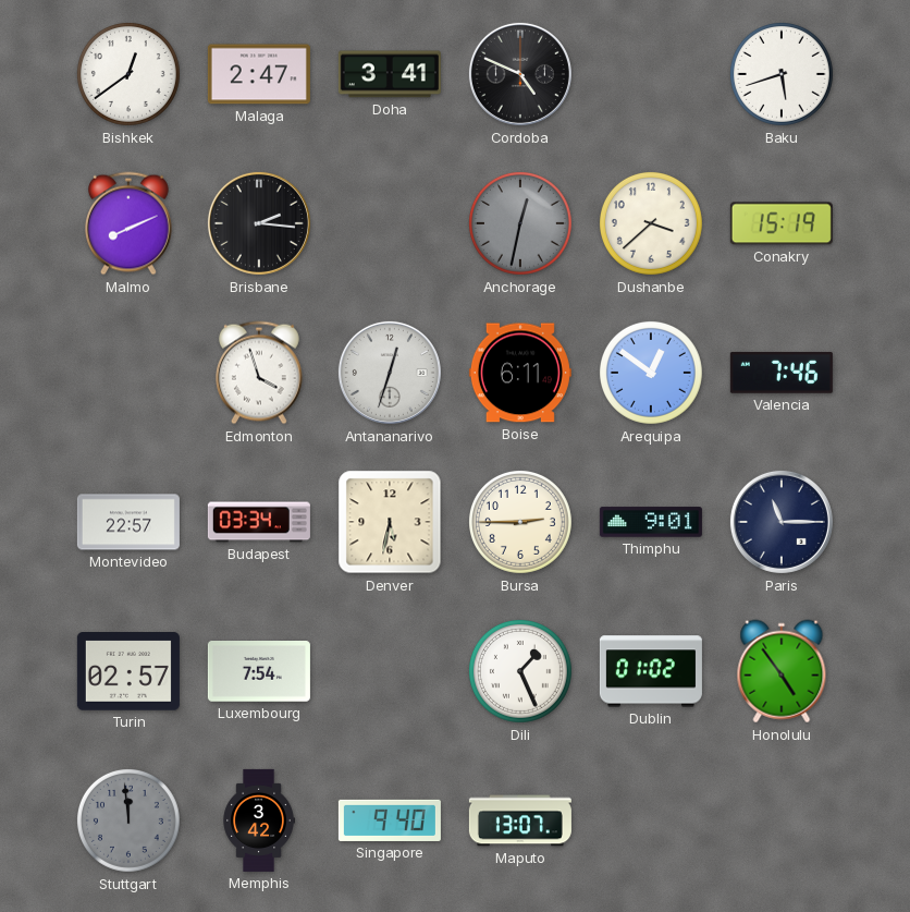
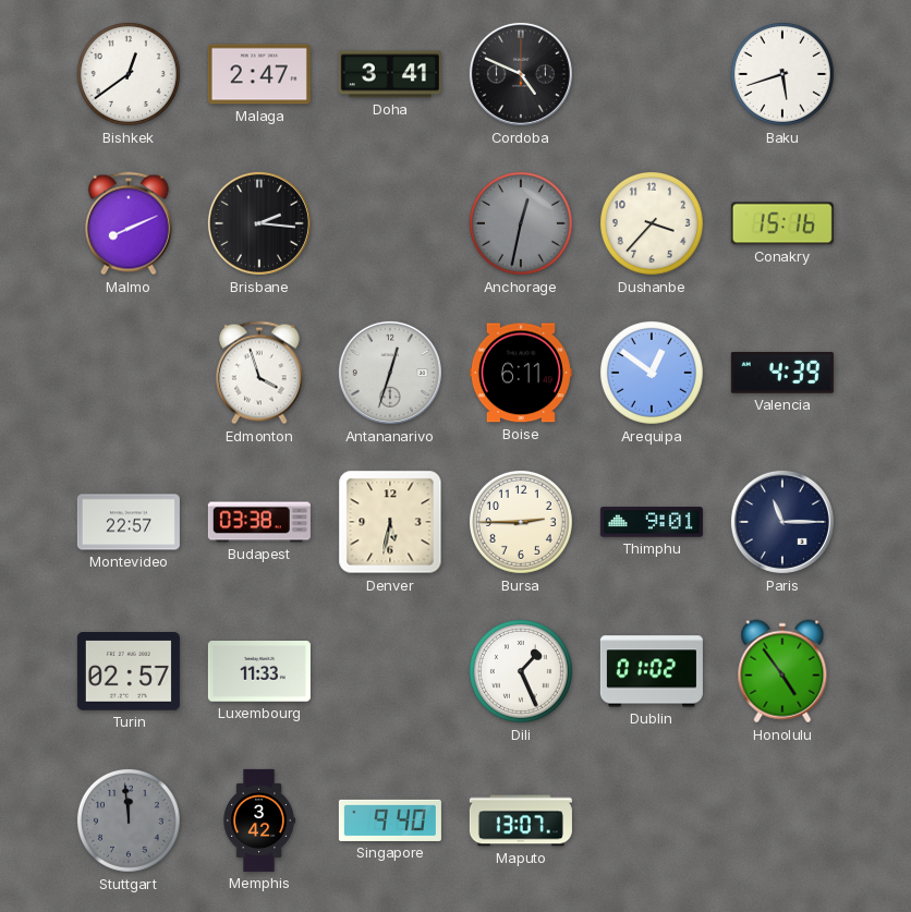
Dushanbe: 3:38 -> 3:37
Conakry: 15:19 -> 15:16
Valencia: 7:46 -> 4:39
Budapest: 03:34 -> 03:38
Luxembourg: 7:54 -> 11:33
